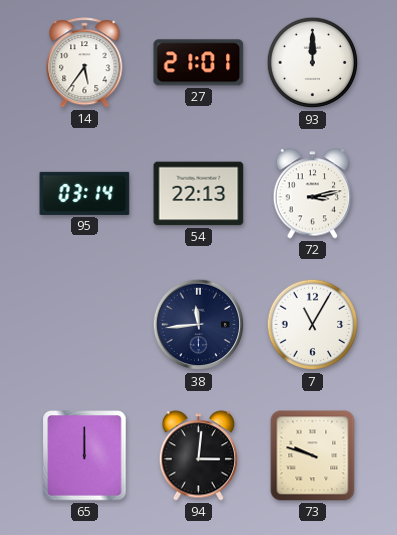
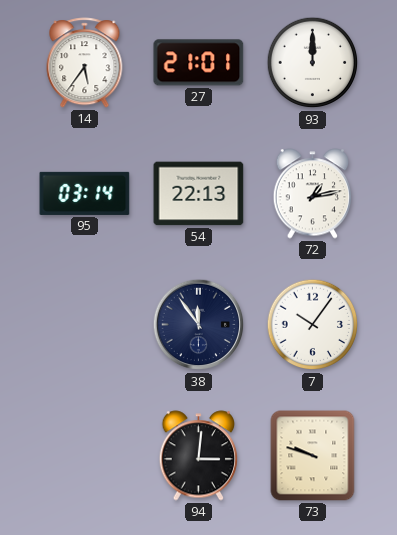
72: 3:13 -> 1:13
38: 11:44 -> 11:54
7: 11:05 -> 10:06
65: 12:00 -> none
